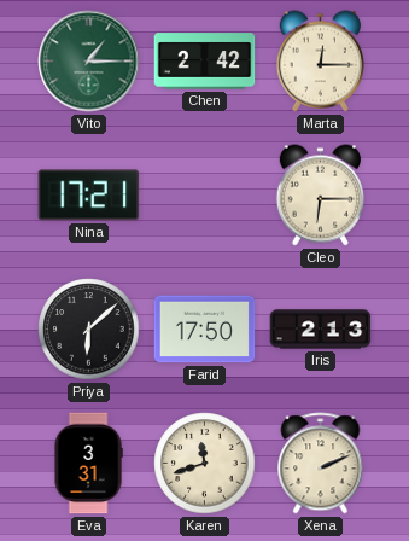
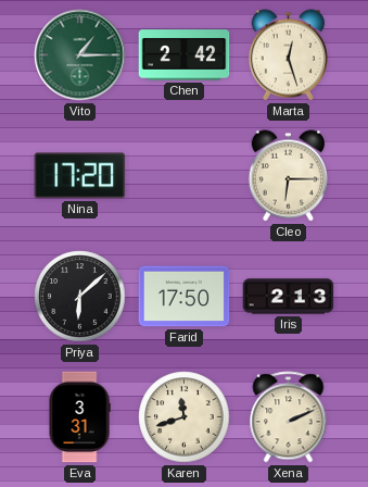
Marta: 12:15 -> 12:27
Nina: 17:21 -> 17:20
